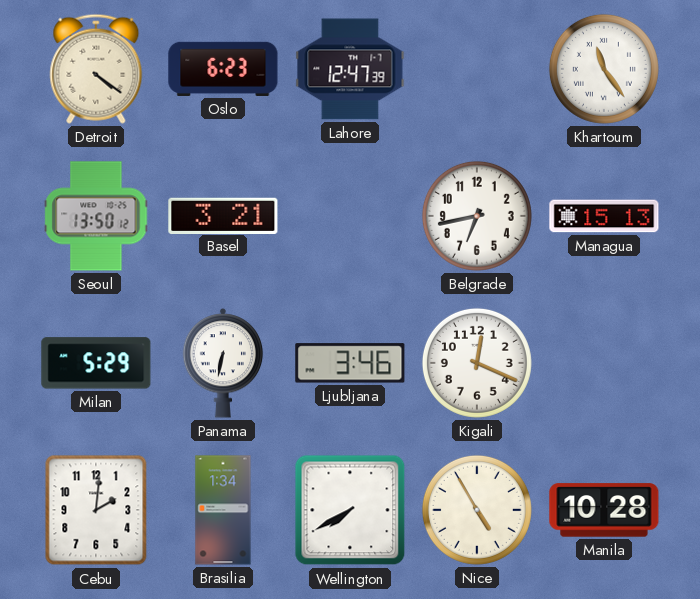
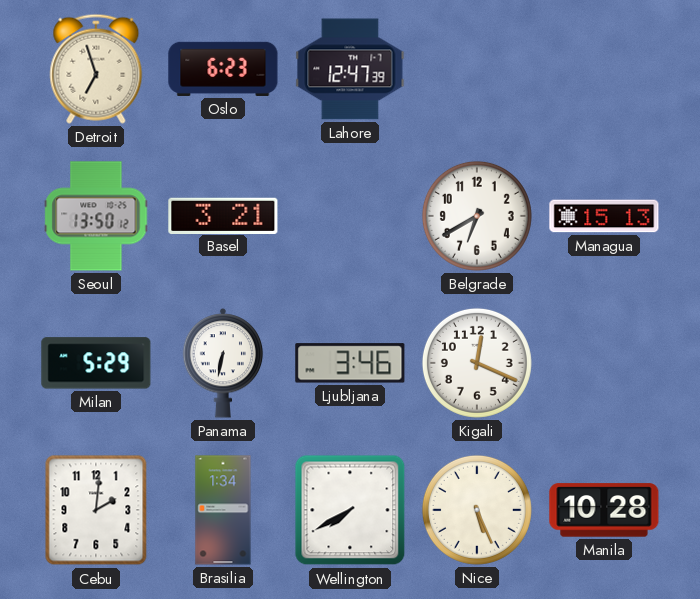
Detroit: 4:21 -> 6:57
Khartoum: 11:24 -> none
Belgrade: 6:43 -> 6:40
Nice: 4:55 -> 5:26
